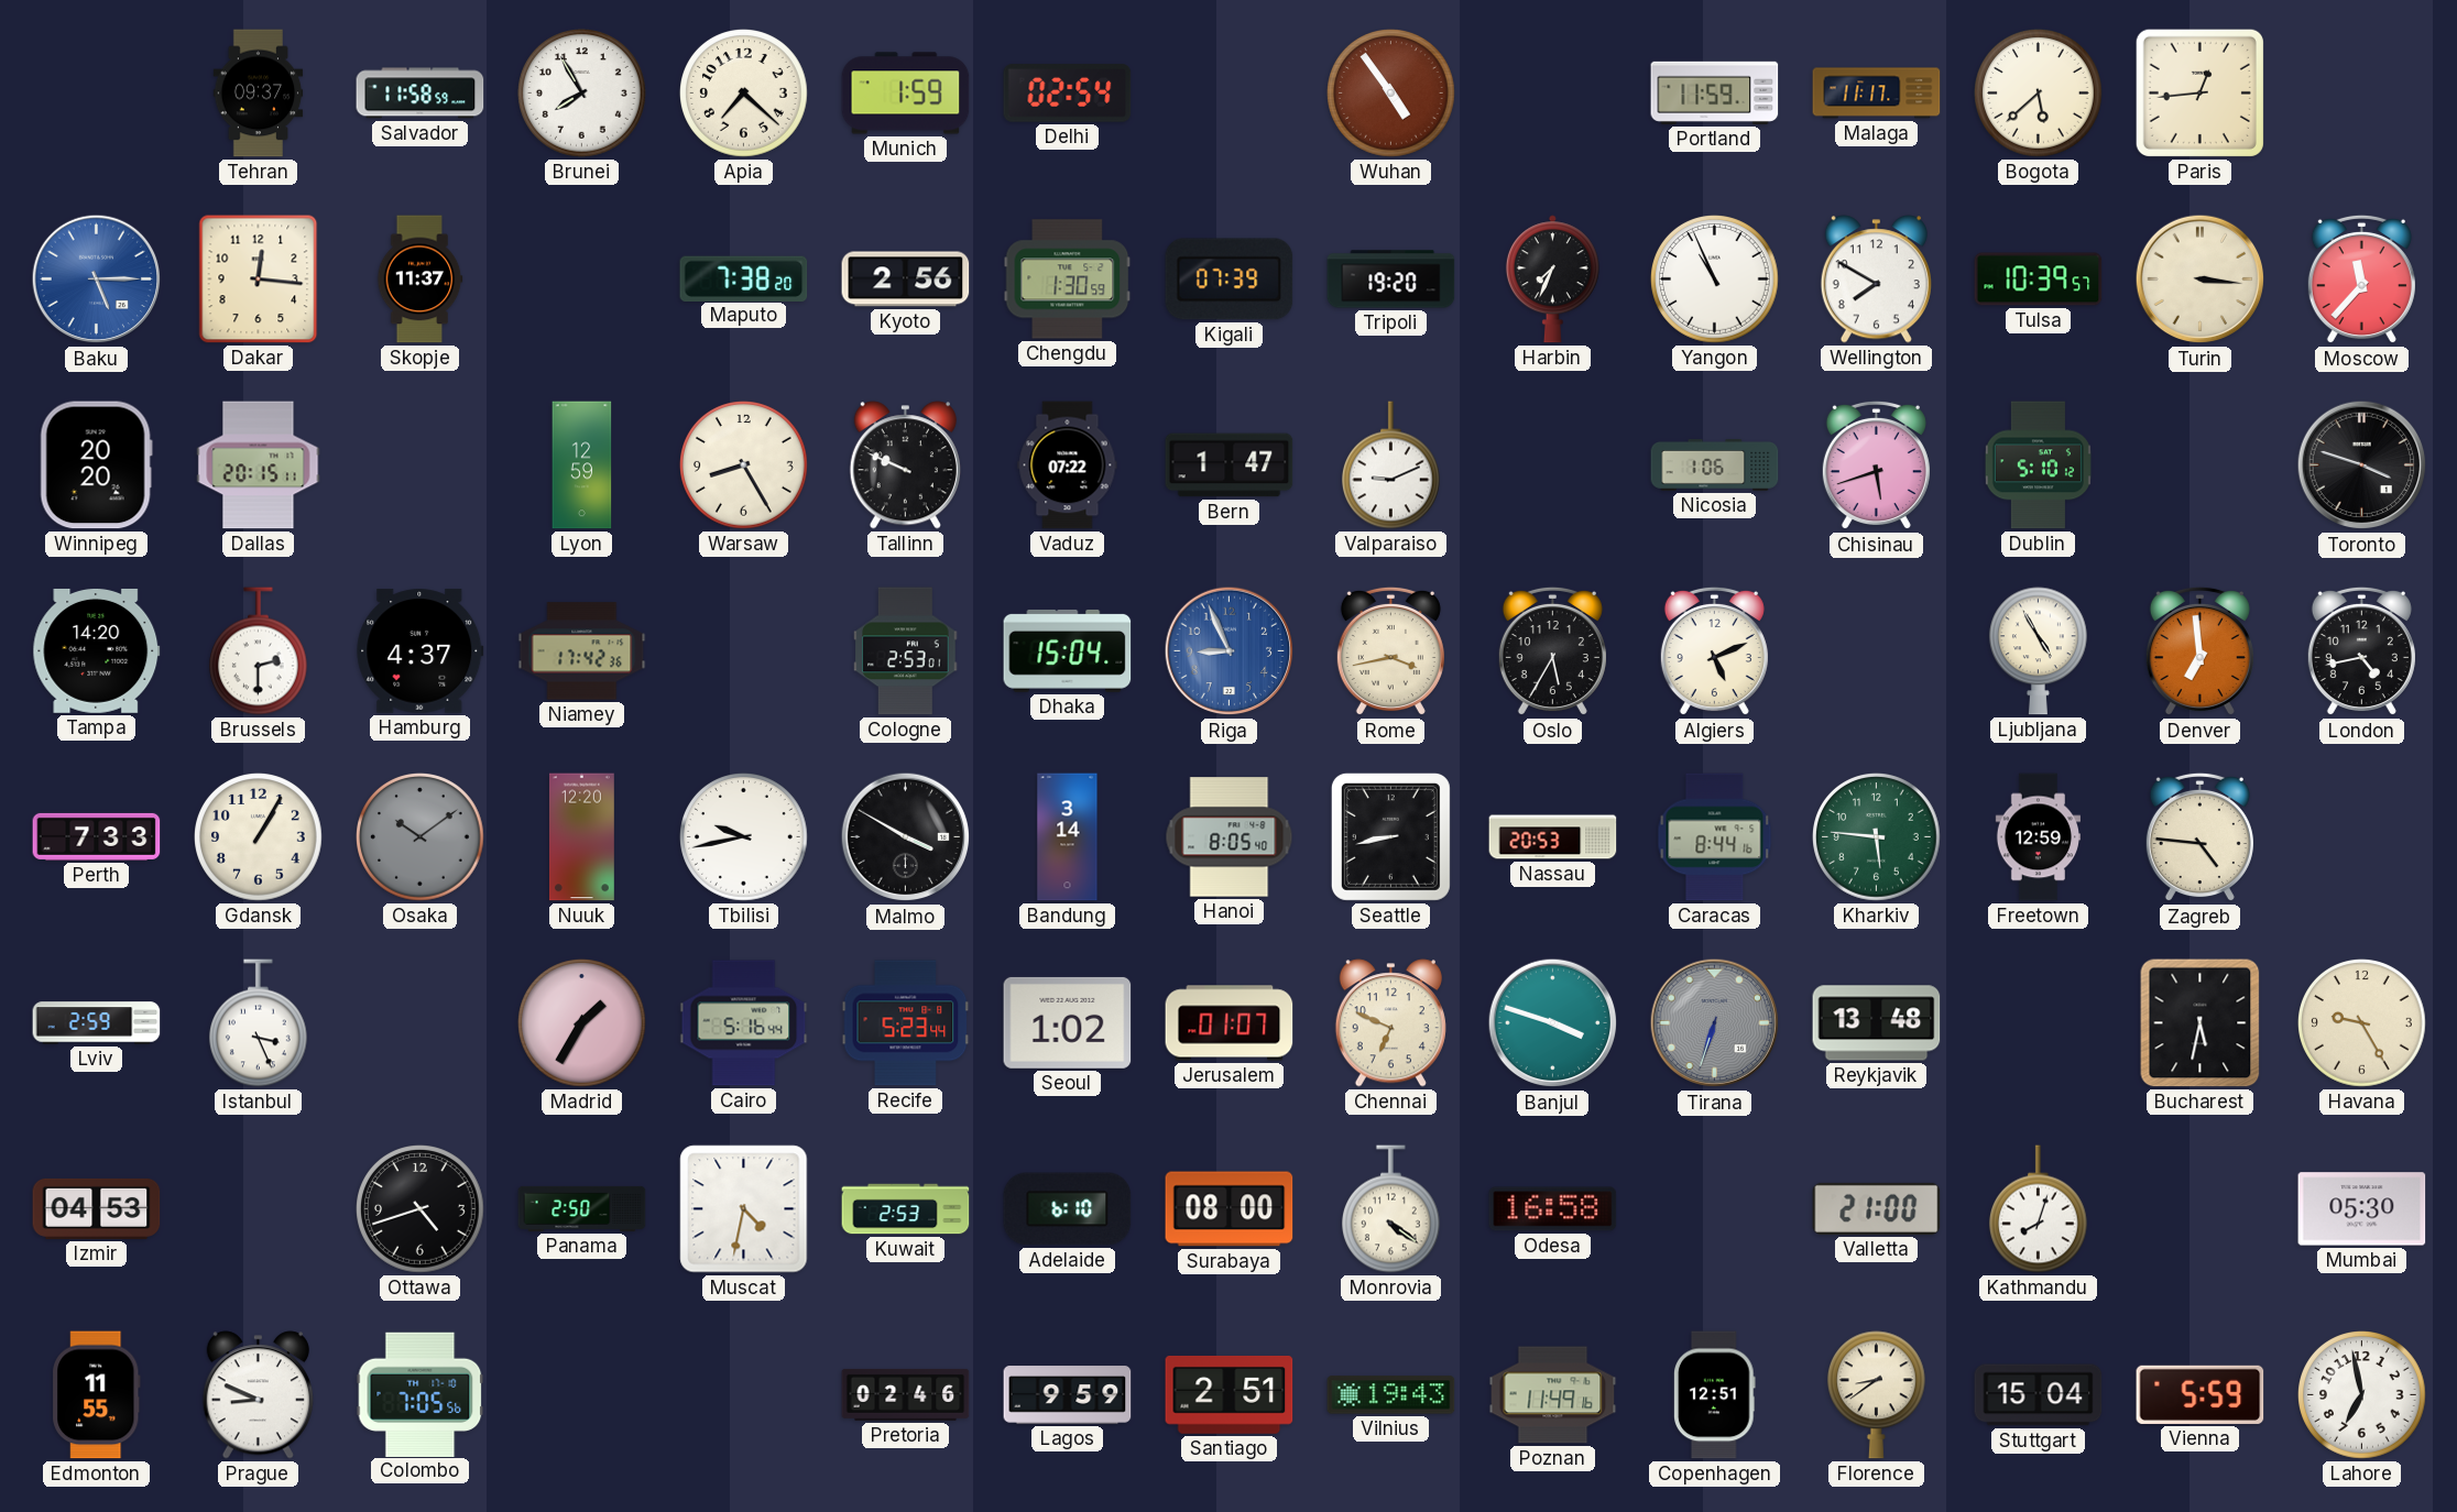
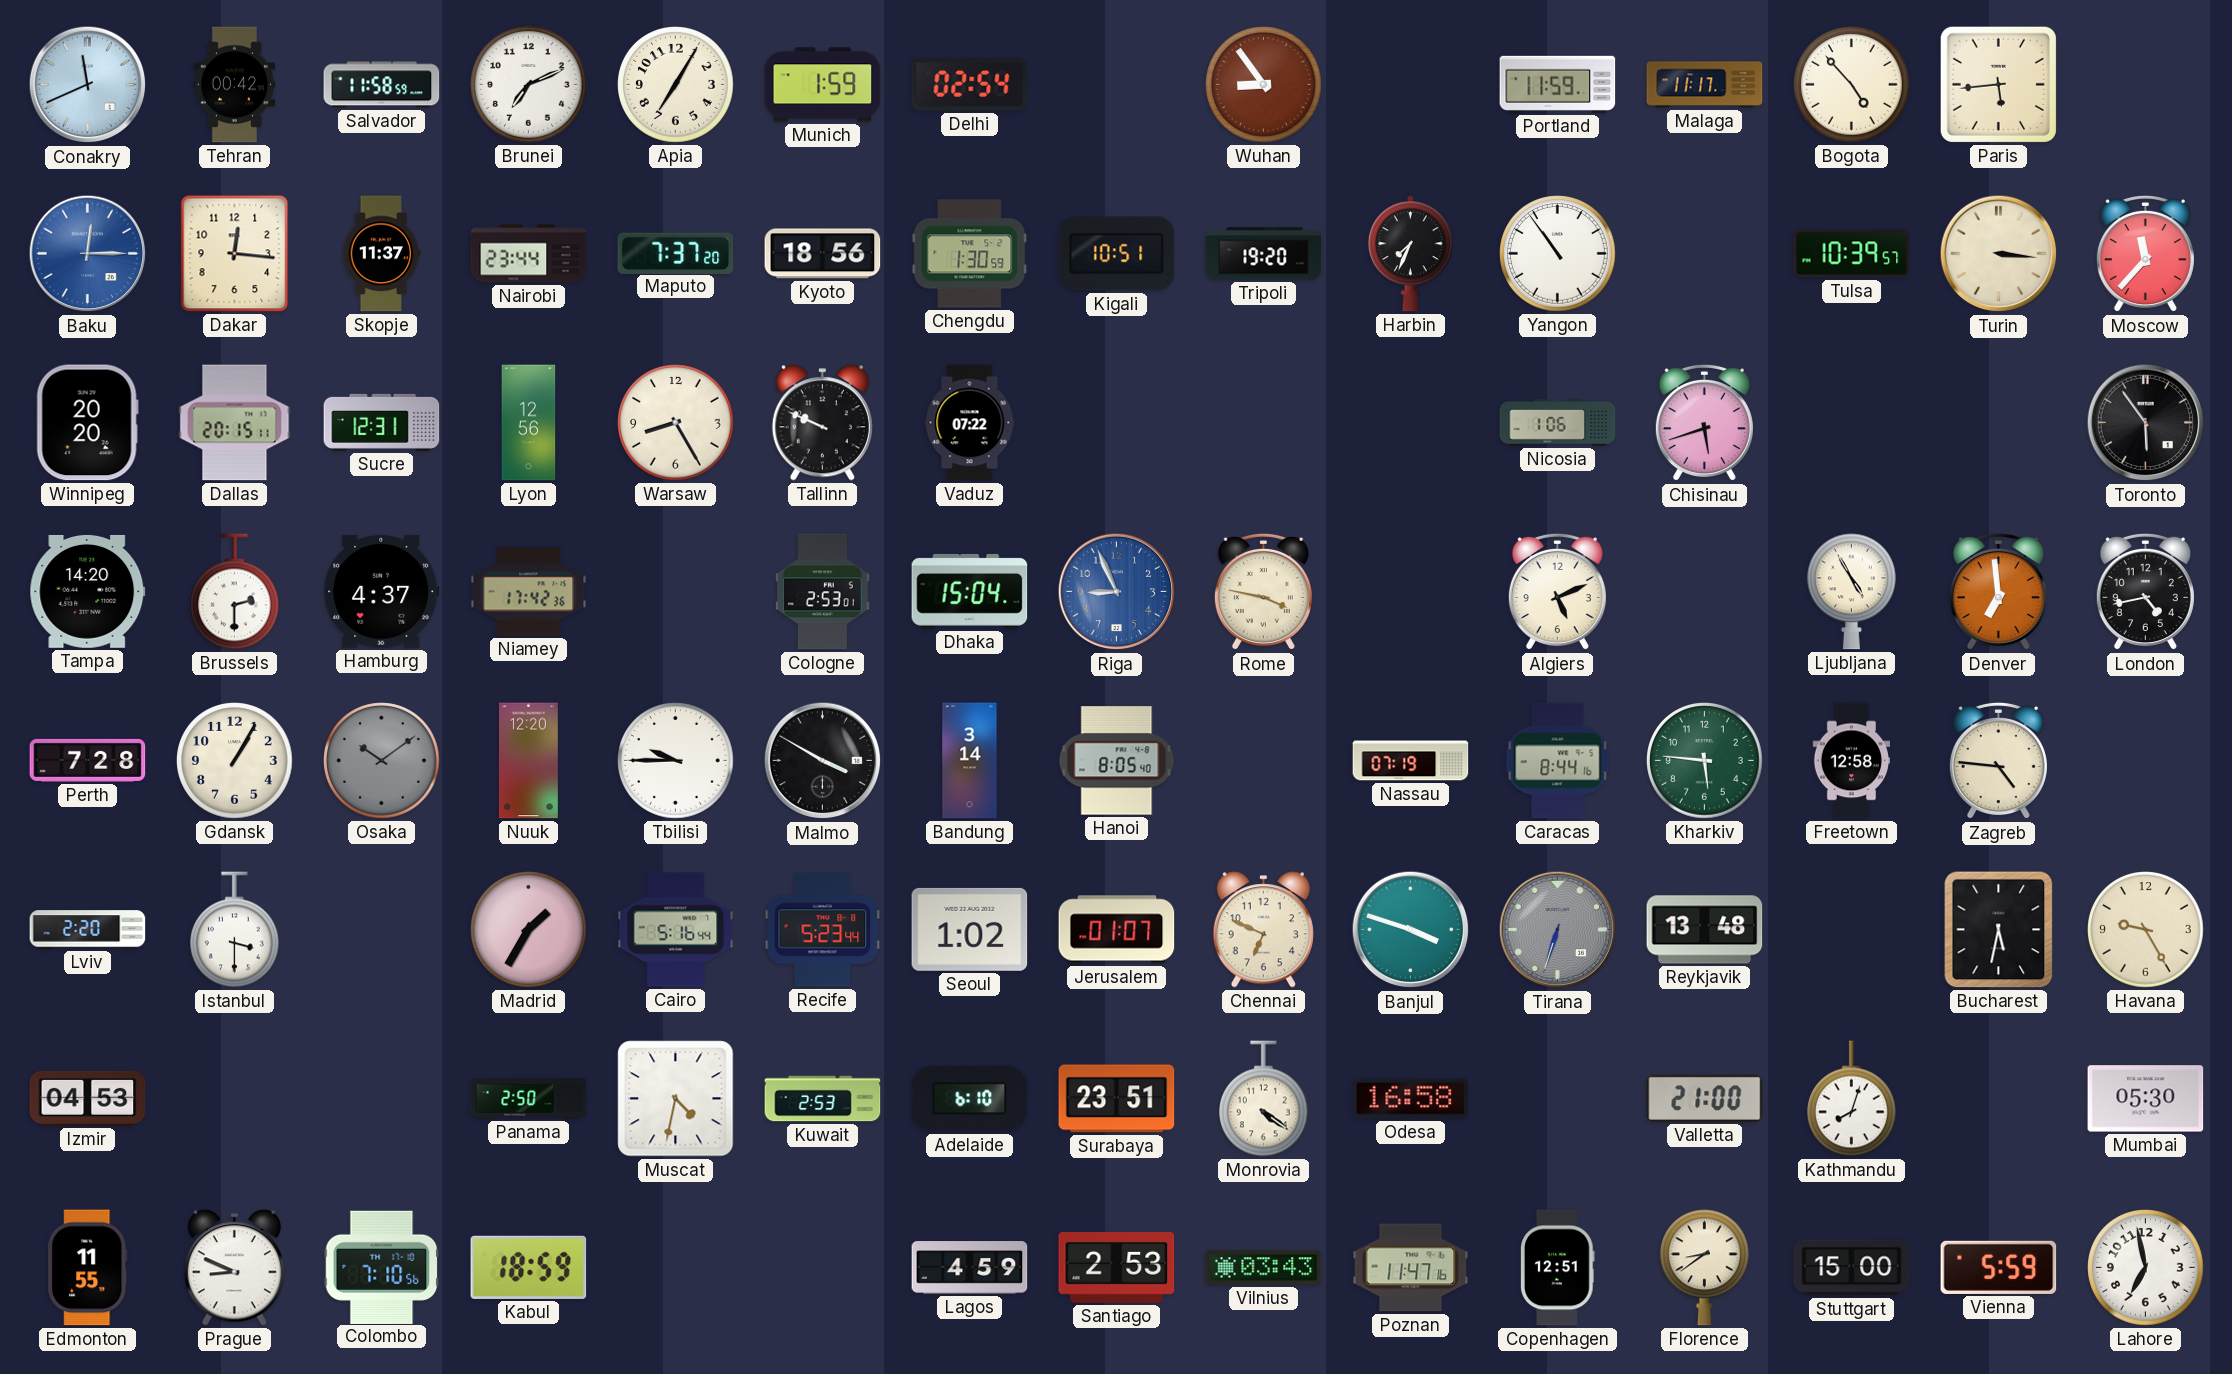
Conakry: none -> 11:41
Tehran: 09:37 -> 00:42
Brunei: 7:55 -> 7:11
Apia: 7:22 -> 7:05
Wuhan: 4:54 -> 8:54
Bogota: 5:38 -> 4:53
Paris: 12:44 -> 5:44
Baku: 5:15 -> 12:15
Nairobi: none -> 23:44
Maputo: 7:38 -> 7:37
Kyoto: 2:56 -> 18:56
Kigali: 07:39 -> 10:51
Yangon: 10:56 -> 10:54
Wellington: 7:50 -> none
Sucre: none -> 12:31
Lyon: 12:59 -> 12:56
Bern: 1:47 -> none
Valparaiso: 9:11 -> none
Dublin: 5:10 -> none
Toronto: 3:48 -> 5:54
Rome: 3:43 -> 3:47
Oslo: 5:35 -> none
Perth: 7:33 -> 7:28
Tbilisi: 9:43 -> 9:45
Seattle: 8:43 -> none
Nassau: 20:53 -> 07:19
Freetown: 12:59 -> 12:58
Lviv: 2:59 -> 2:20
Istanbul: 3:26 -> 3:30
Ottawa: 4:42 -> none
Surabaya: 08:00 -> 23:51
Colombo: 7:05 -> 7:10
Kabul: none -> 18:59
Pretoria: 02:46 -> none
Lagos: 9:59 -> 4:59
Santiago: 2:51 -> 2:53
Vilnius: 19:43 -> 03:43
Poznan: 11:49 -> 11:47
Stuttgart: 15:04 -> 15:00
